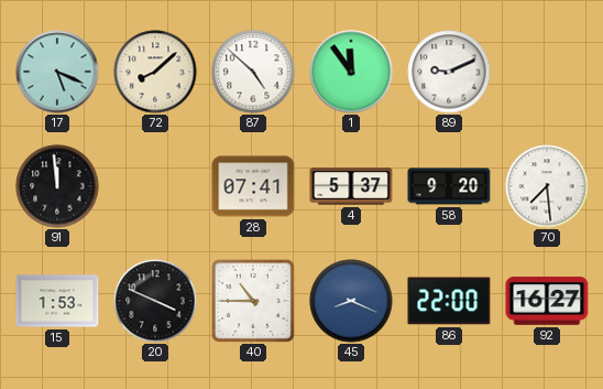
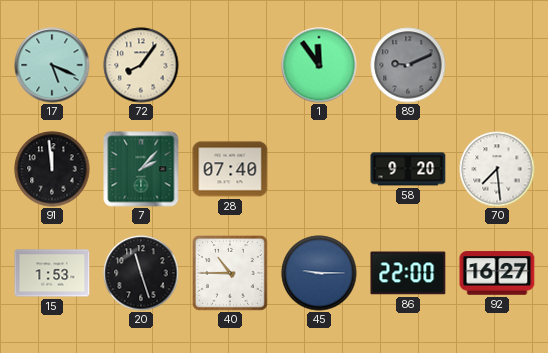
72: 8:08 -> 8:06
87: 4:52 -> none
89 dial: white -> grey
7: none -> 2:07
28: 07:41 -> 07:40
4: 5:37 -> none
20: 3:49 -> 11:27
45: 8:19 -> 9:15
